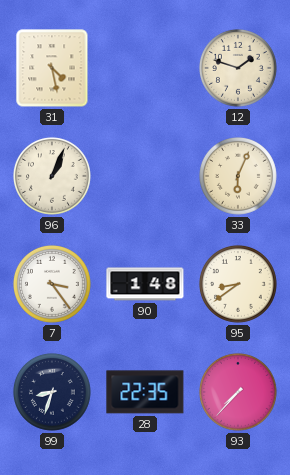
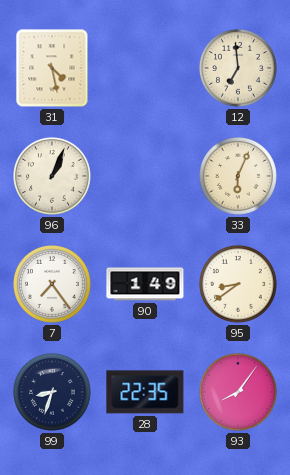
12: 1:48 -> 6:59
7: 3:24 -> 7:24
90: 1:48 -> 1:49
93: 7:37 -> 8:06
